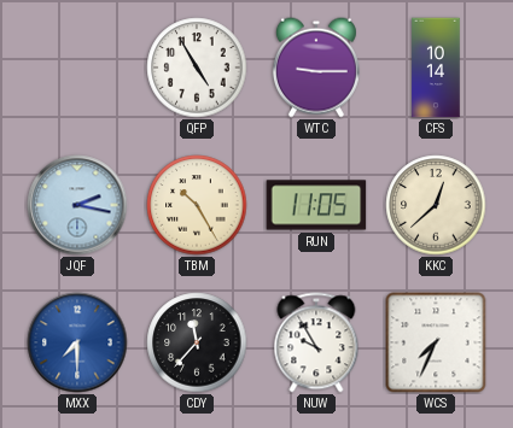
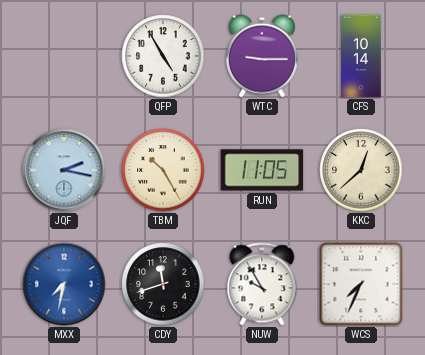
MXX: 7:30 -> 7:32
CDY: 11:37 -> 11:42
